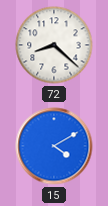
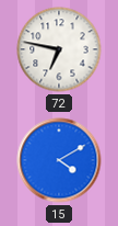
72: 8:22 -> 6:47
